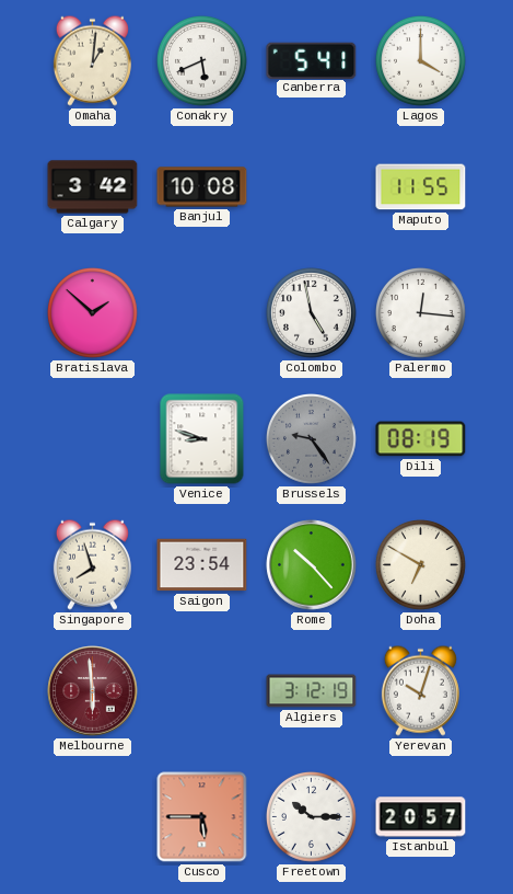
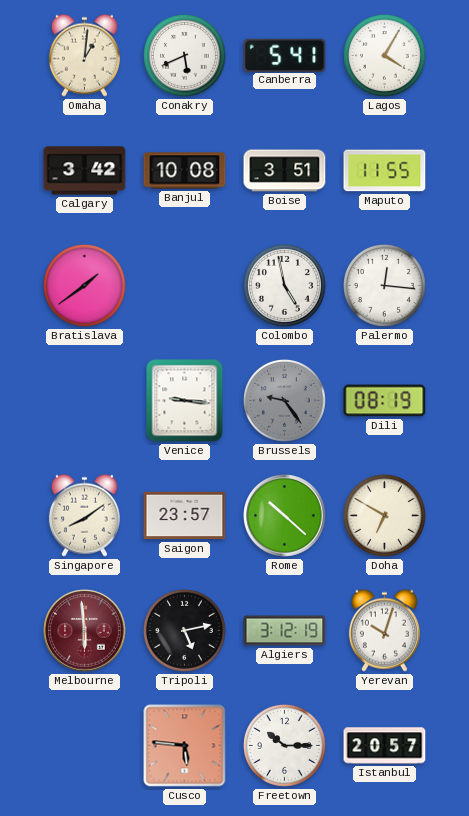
Lagos: 4:00 -> 4:05
Boise: none -> 3:51
Bratislava: 1:52 -> 1:39
Venice: 8:48 -> 9:16
Singapore: 7:57 -> 8:09
Saigon: 23:54 -> 23:57
Rome: 10:23 -> 10:22
Tripoli: none -> 5:13
Cusco: 5:45 -> 5:46
